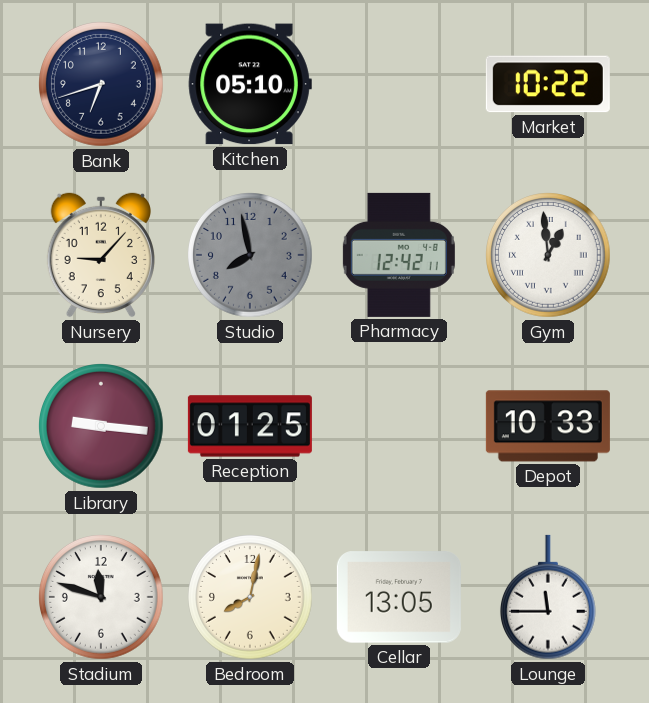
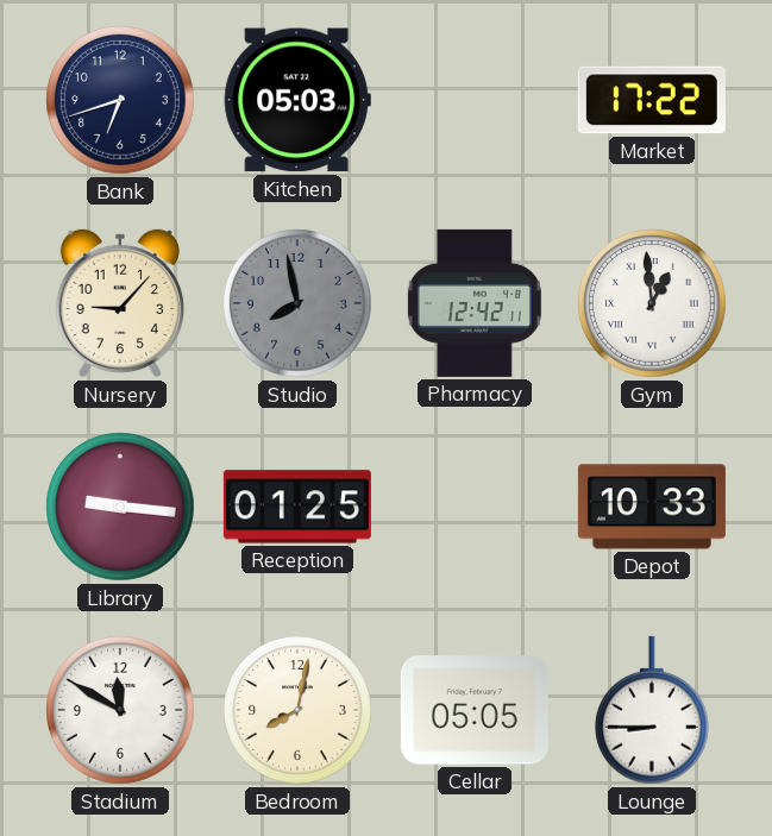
Kitchen: 05:10 -> 05:03
Market: 10:22 -> 17:22
Stadium: 11:48 -> 11:50
Cellar: 13:05 -> 05:05
Lounge: 11:45 -> 8:45
